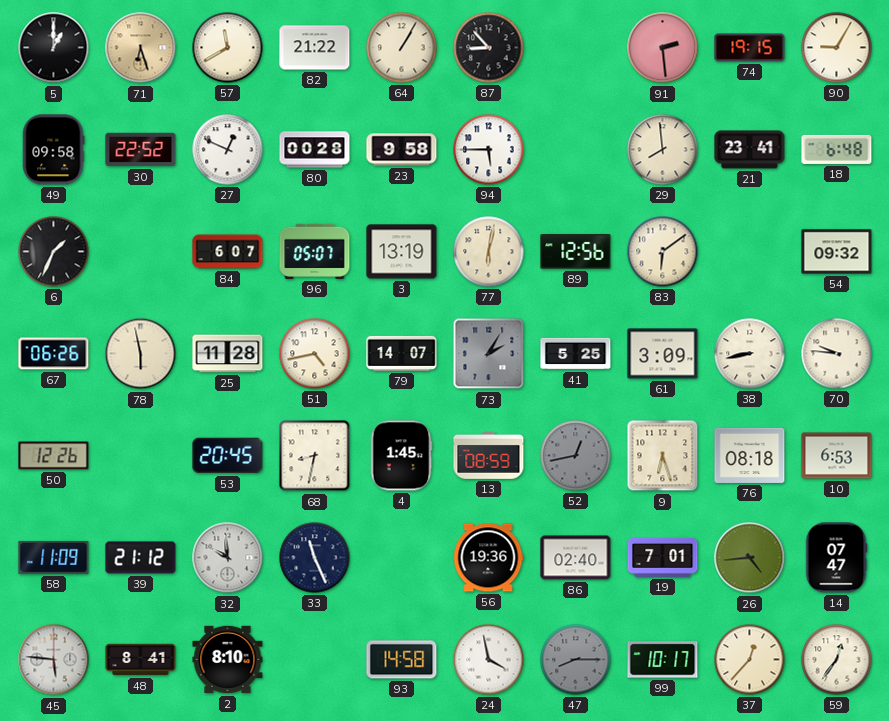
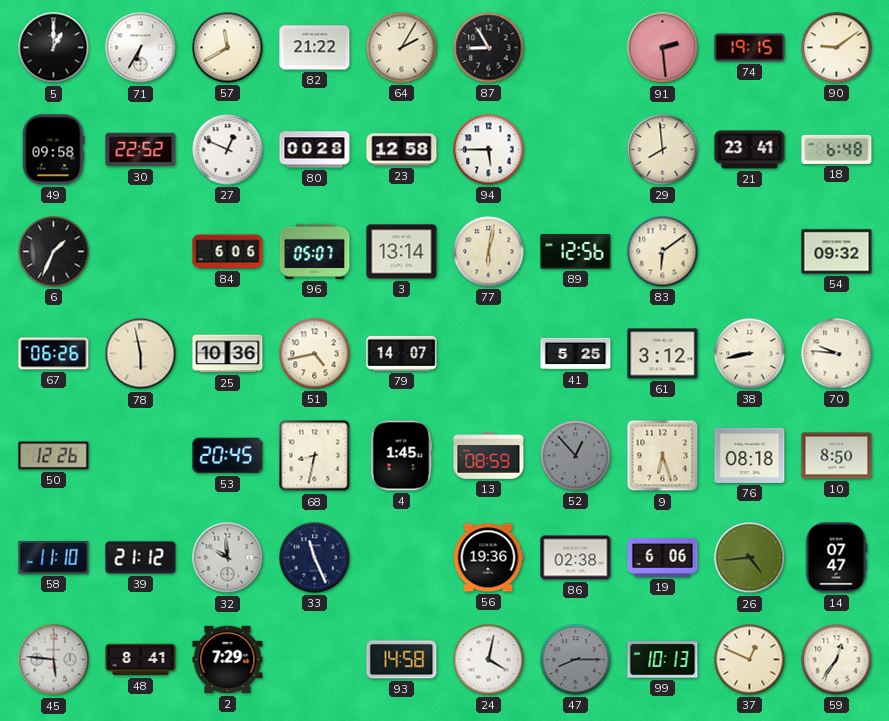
71: 6:27 -> 6:35
71 dial: champagne -> white
64: 1:05 -> 2:05
87: 8:53 -> 8:55
90: 9:05 -> 9:09
23: 9:58 -> 12:58
84: 6:07 -> 6:06
3: 13:19 -> 13:14
25: 11:28 -> 10:36
73: 2:05 -> none
61: 3:09 -> 3:12
52: 12:43 -> 12:53
10: 6:53 -> 8:50
58: 11:09 -> 11:10
86: 02:40 -> 02:38
19: 7:01 -> 6:06
2: 8:10 -> 7:29
24: 3:58 -> 4:02
99: 10:17 -> 10:13
37: 12:37 -> 12:49
